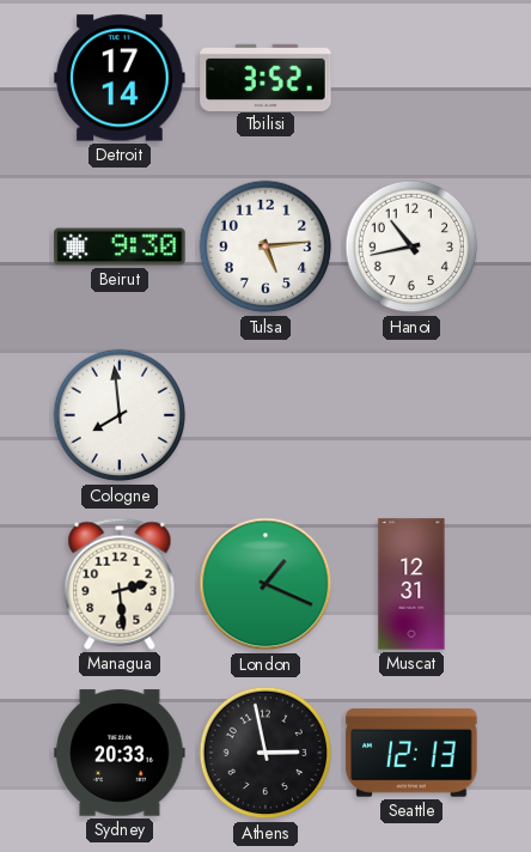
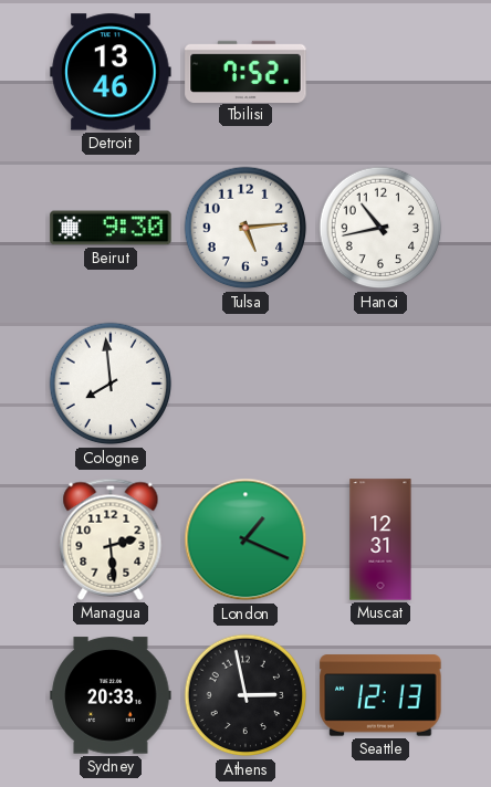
Detroit: 17:14 -> 13:46
Tbilisi: 3:52 -> 7:52
